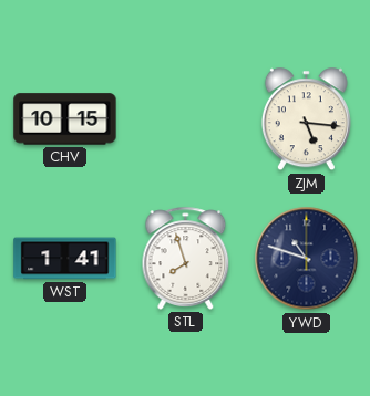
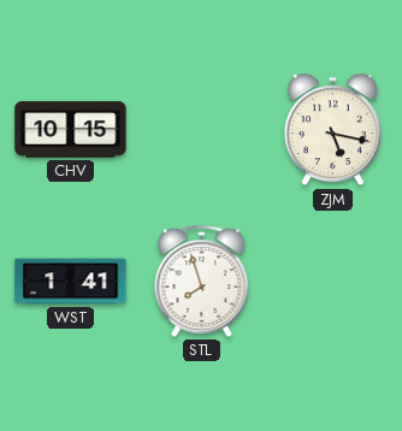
ZJM: 5:16 -> 5:17
YWD: 10:48 -> none
